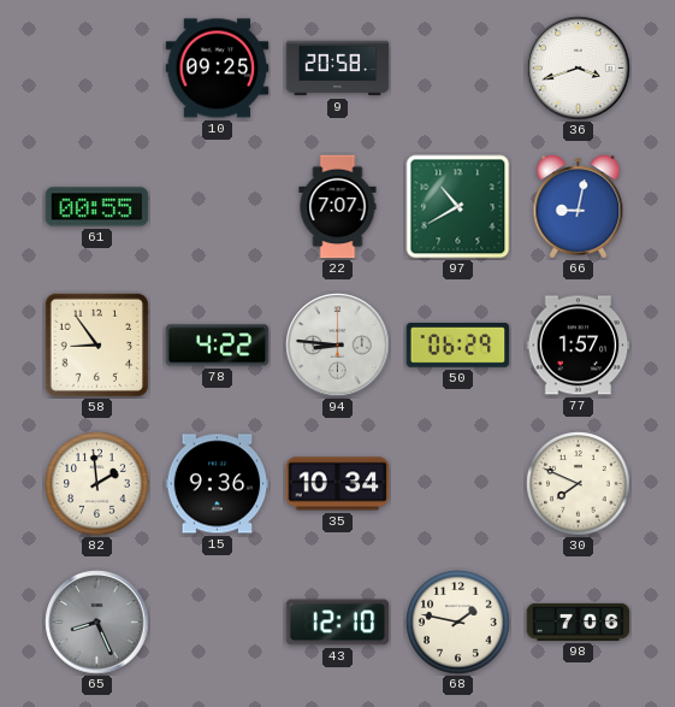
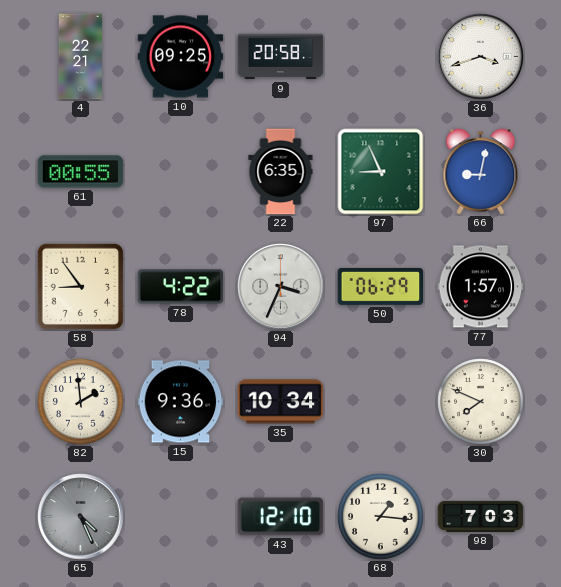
4: none -> 22:21
22: 7:07 -> 6:35
97: 10:40 -> 8:56
94: 8:46 -> 3:34
65: 8:26 -> 4:26
68: 1:47 -> 1:16
98: 7:06 -> 7:03
